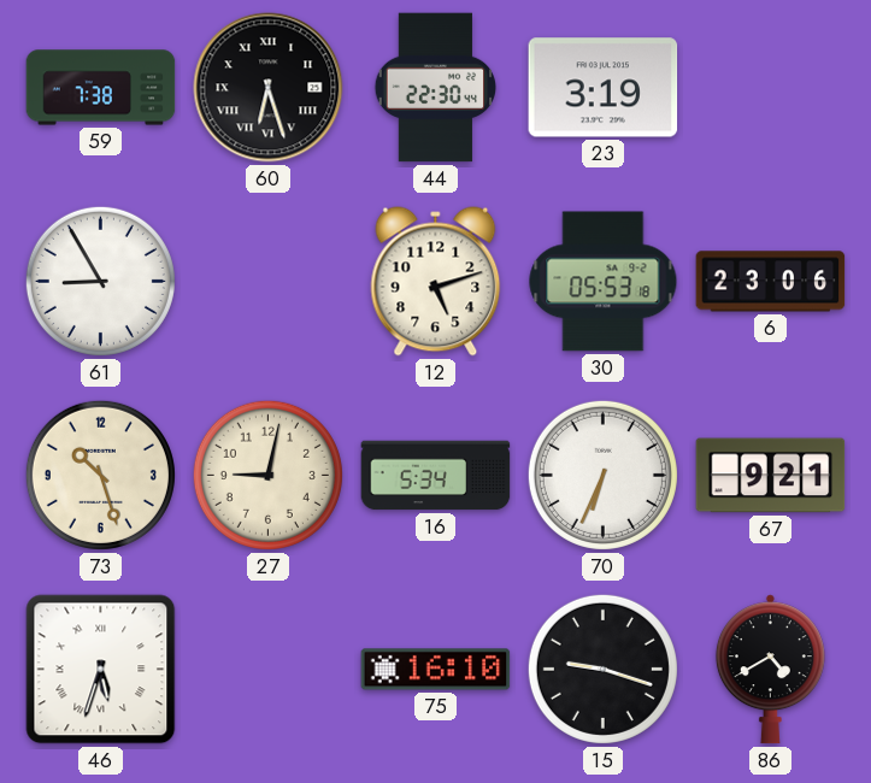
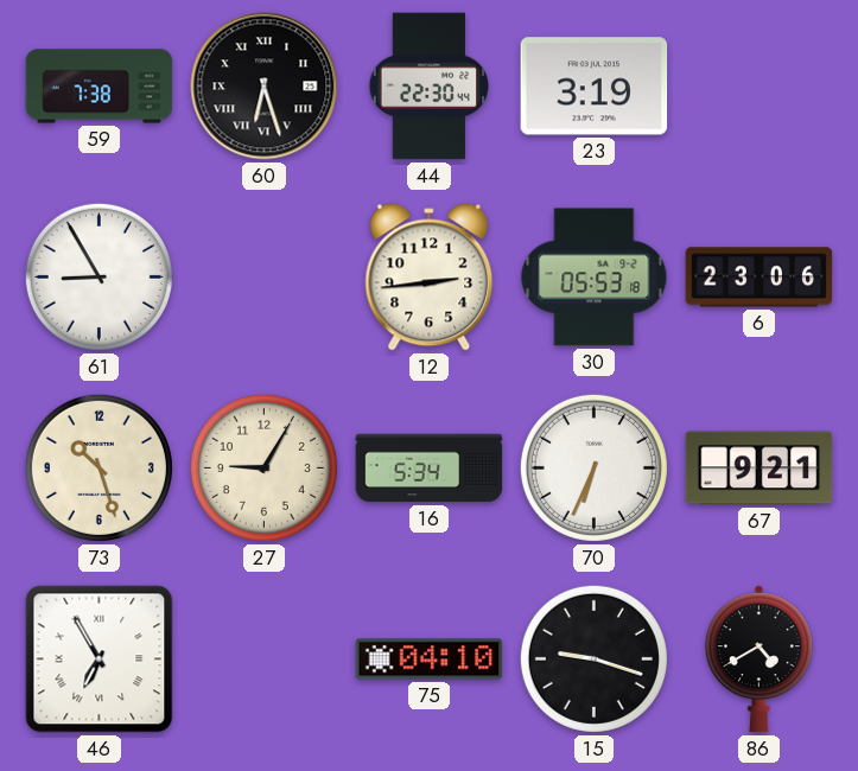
12: 5:12 -> 2:44
27: 9:02 -> 9:05
46: 5:33 -> 6:55
75: 16:10 -> 04:10
